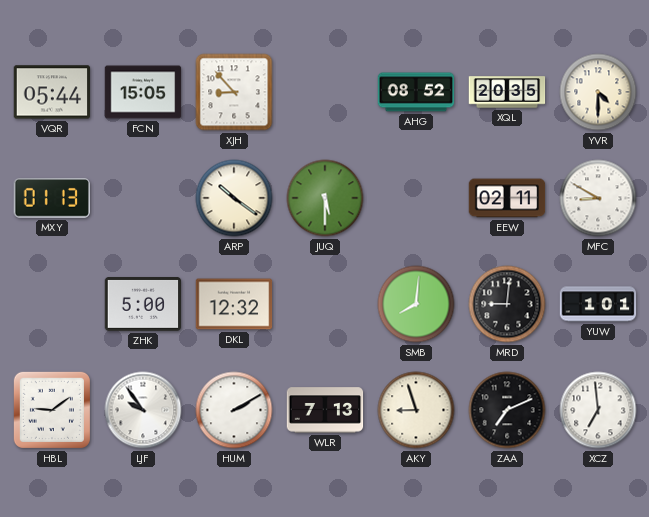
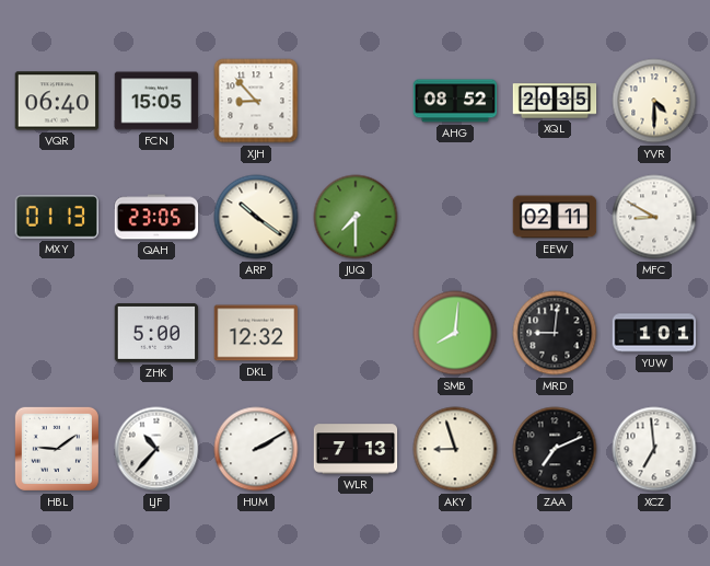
VQR: 05:44 -> 06:40
QAH: none -> 23:05
JUQ: 5:30 -> 7:30
LJF: 9:54 -> 10:37
